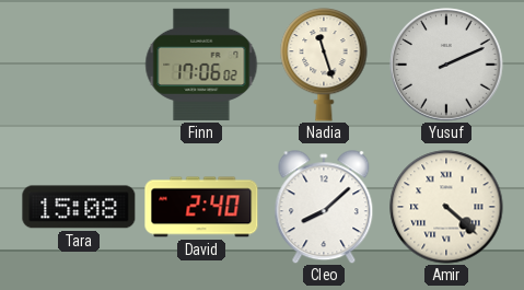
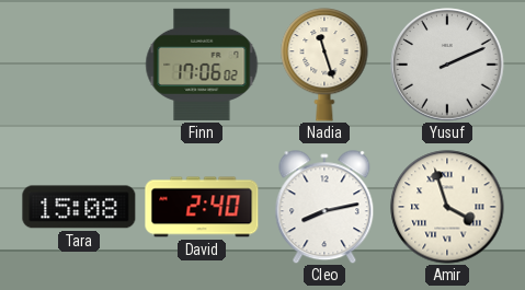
Cleo: 8:08 -> 8:13
Amir: 4:22 -> 3:57
